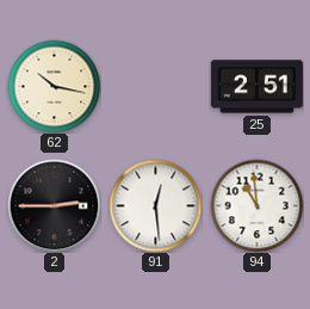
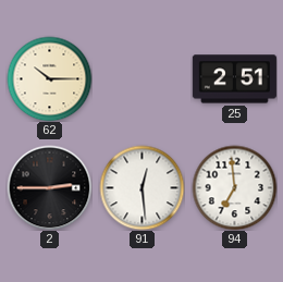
62: 10:17 -> 10:15
94: 10:59 -> 6:59
